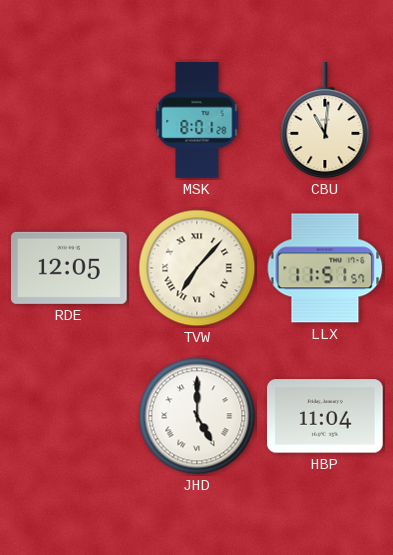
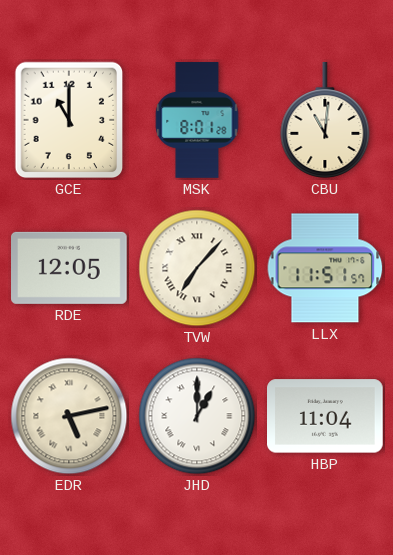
GCE: none -> 11:00
EDR: none -> 5:13
JHD: 5:00 -> 1:00
